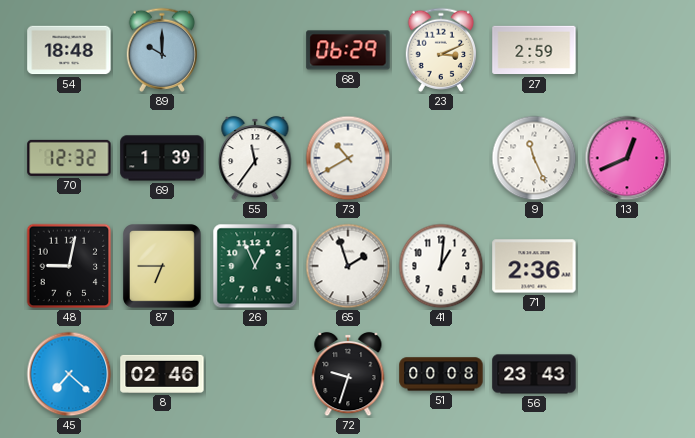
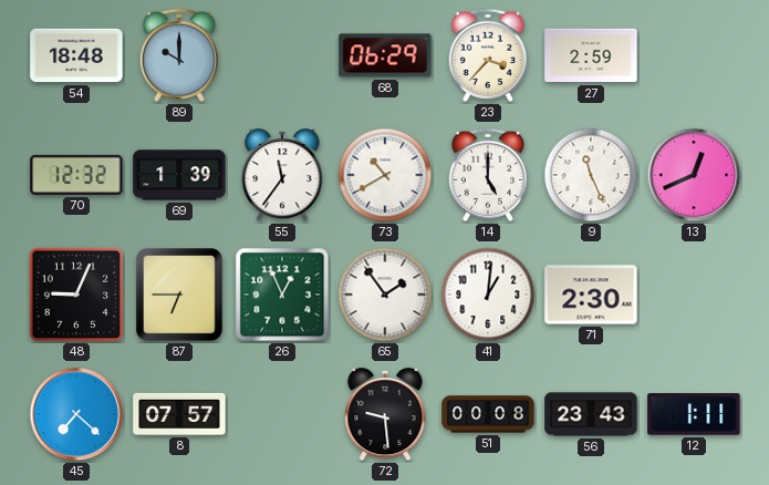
23: 3:11 -> 3:37
14: none -> 5:00
48: 9:02 -> 9:04
65: 1:57 -> 1:54
71: 2:36 -> 2:30
8: 02:46 -> 07:57
72: 9:33 -> 9:29
12: none -> 1:11
